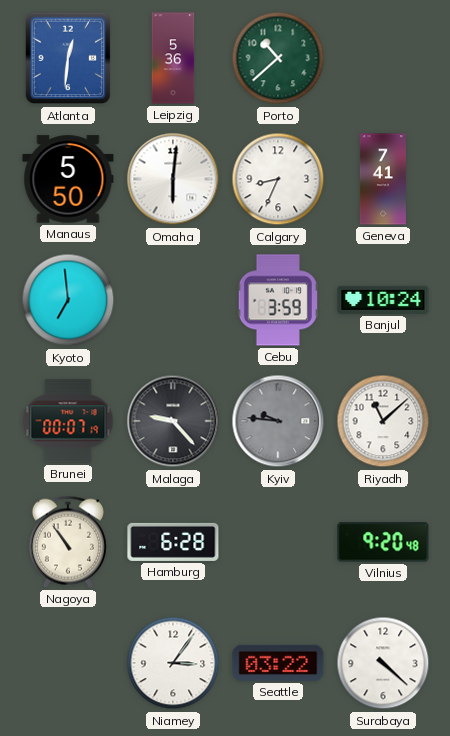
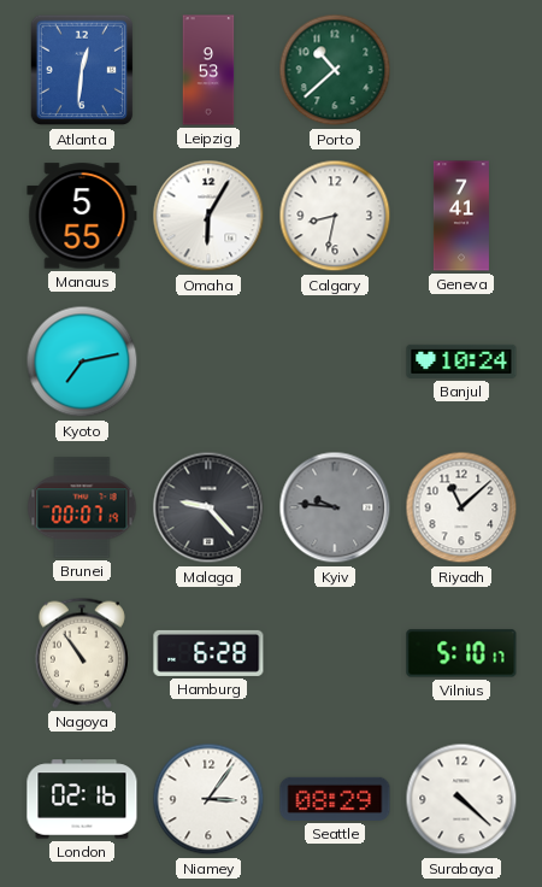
Leipzig: 5:36 -> 9:53
Manaus: 5:50 -> 5:55
Omaha: 6:01 -> 6:05
Calgary: 8:34 -> 8:32
Kyoto: 6:59 -> 7:13
Cebu: 3:59 -> none
Vilnius: 9:20 -> 5:10
London: none -> 02:16
Seattle: 03:22 -> 08:29
